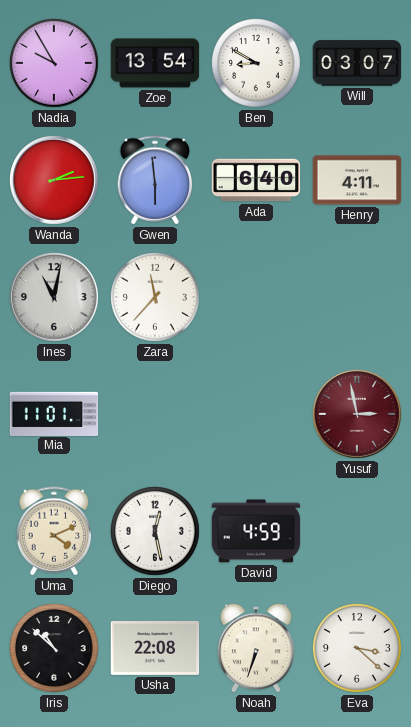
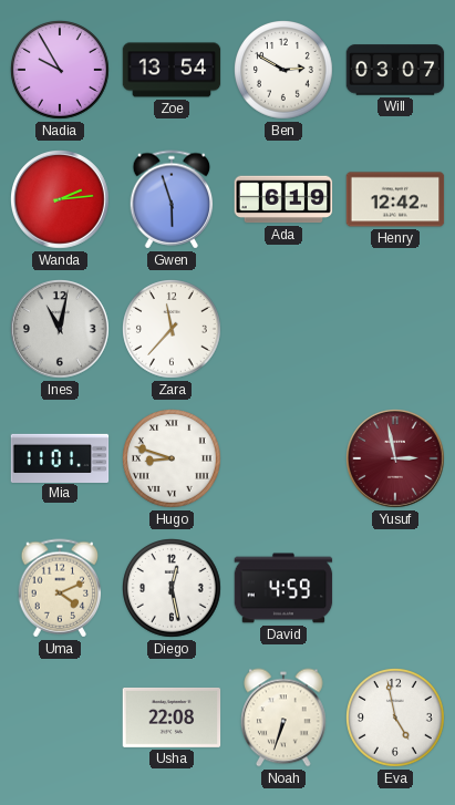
Ben: 8:50 -> 2:50
Gwen: 5:59 -> 5:57
Ada: 6:40 -> 6:19
Henry: 4:11 -> 12:42
Hugo: none -> 8:48
Iris: 10:52 -> none
Eva: 3:22 -> 4:58
